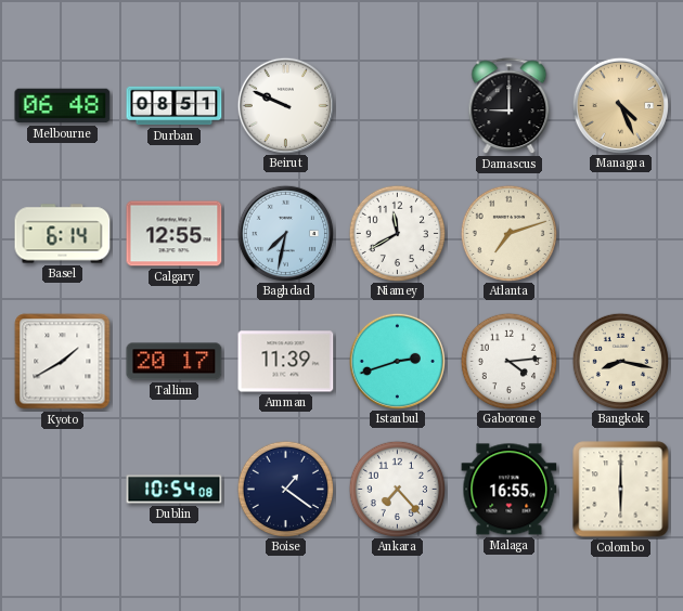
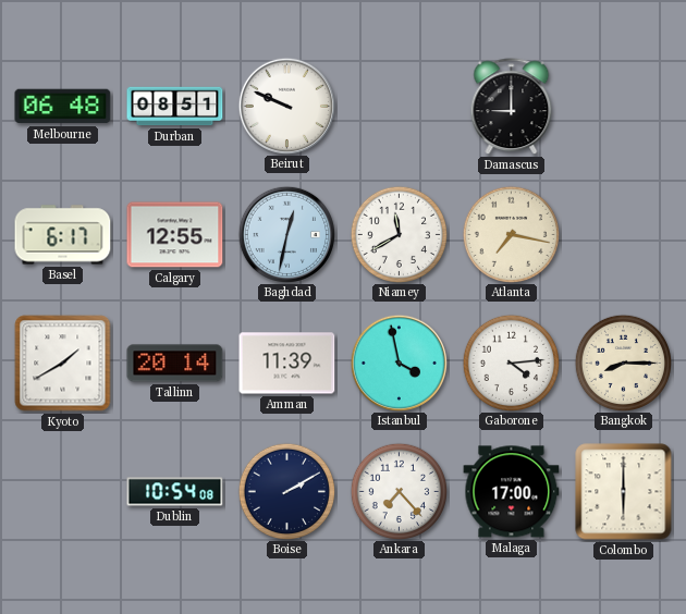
Managua: 4:26 -> none
Basel: 6:14 -> 6:17
Baghdad: 7:32 -> 12:32
Atlanta: 7:12 -> 7:17
Tallinn: 20:17 -> 20:14
Istanbul: 2:42 -> 3:58
Bangkok: 8:17 -> 8:15
Boise: 1:21 -> 2:10
Malaga: 16:55 -> 17:00
